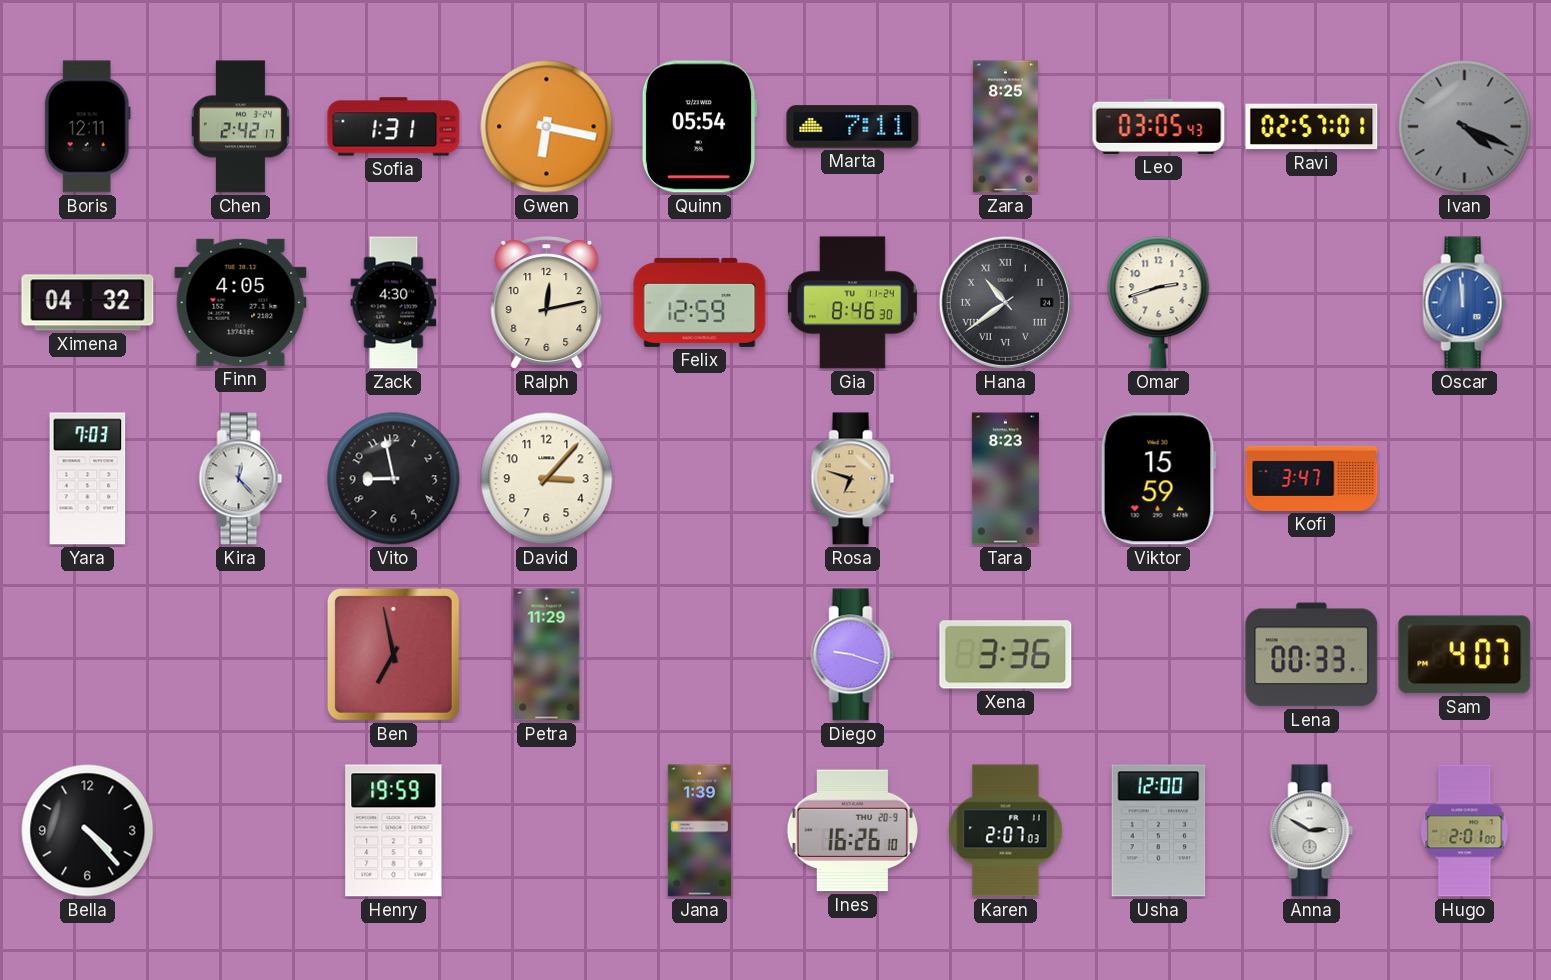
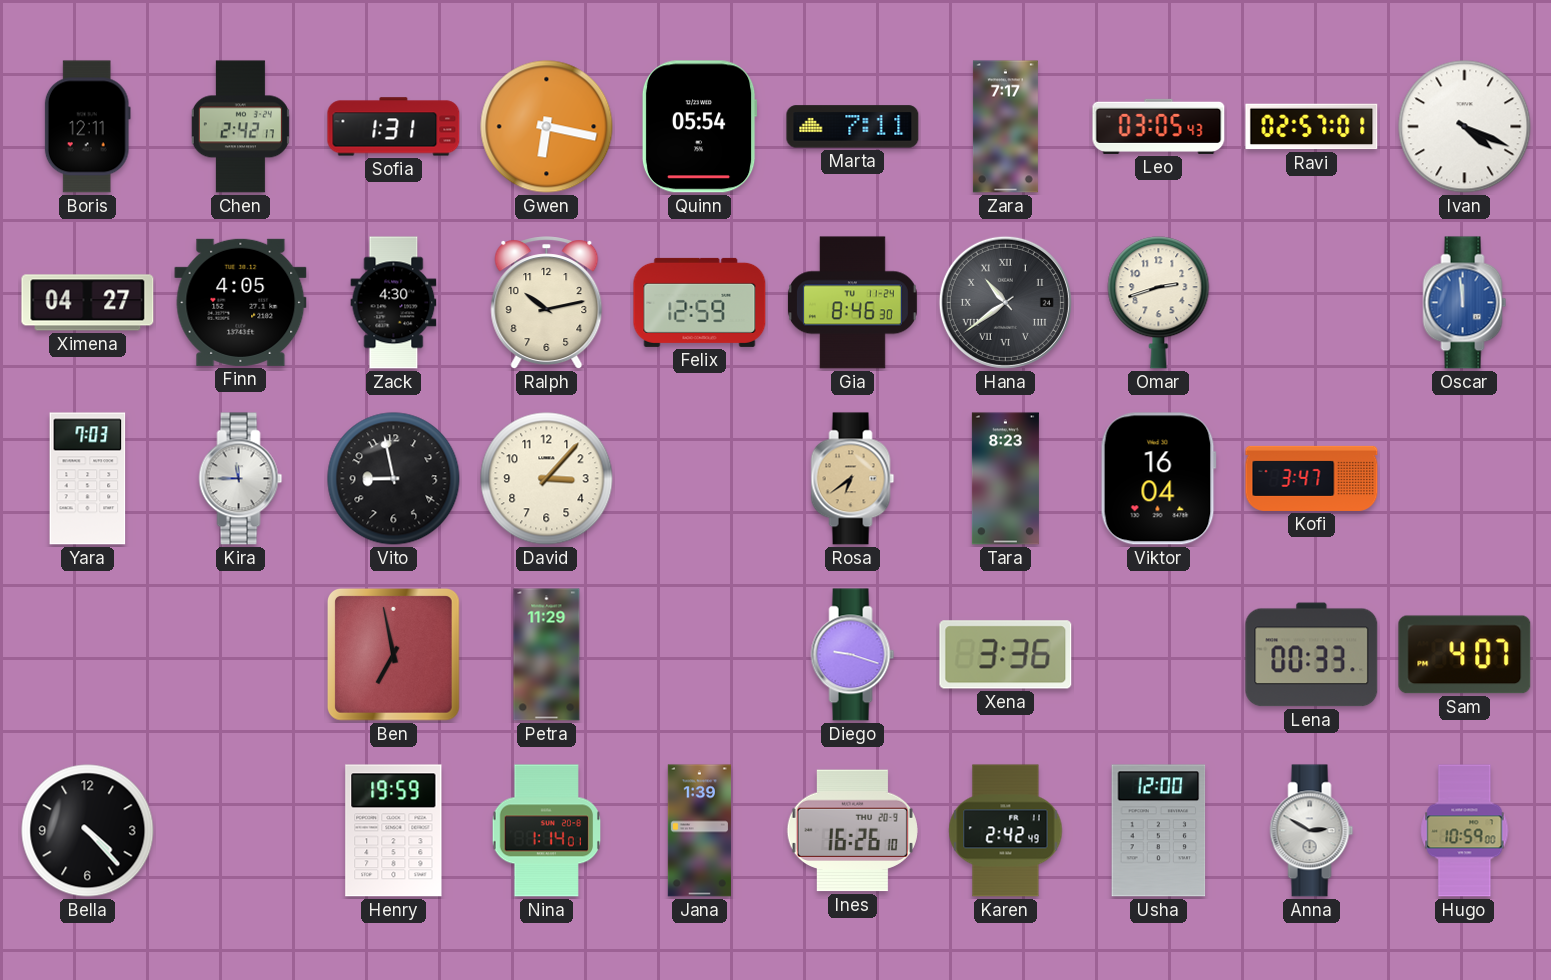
Zara: 8:25 -> 7:17
Ivan dial: grey -> white
Ximena: 04:32 -> 04:27
Ralph: 12:13 -> 10:13
Kira: 12:23 -> 11:45
Rosa: 6:48 -> 6:39
Viktor: 15:59 -> 16:04
Nina: none -> 1:14
Karen: 2:07 -> 2:42
Hugo: 2:01 -> 10:59
